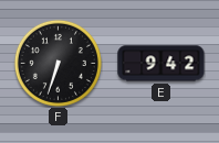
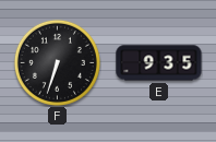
E: 9:42 -> 9:35
